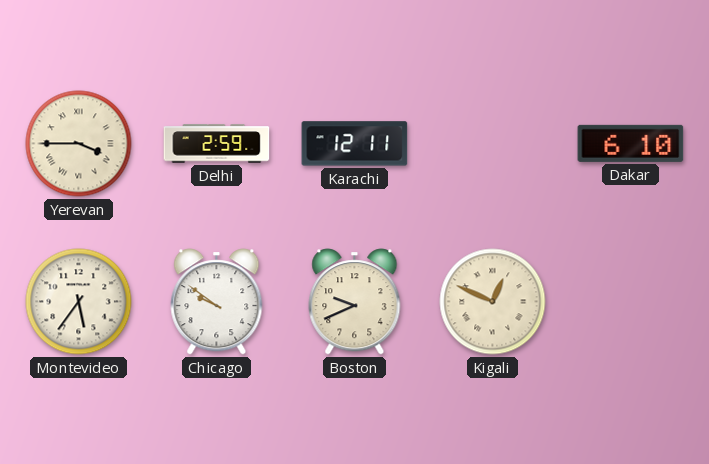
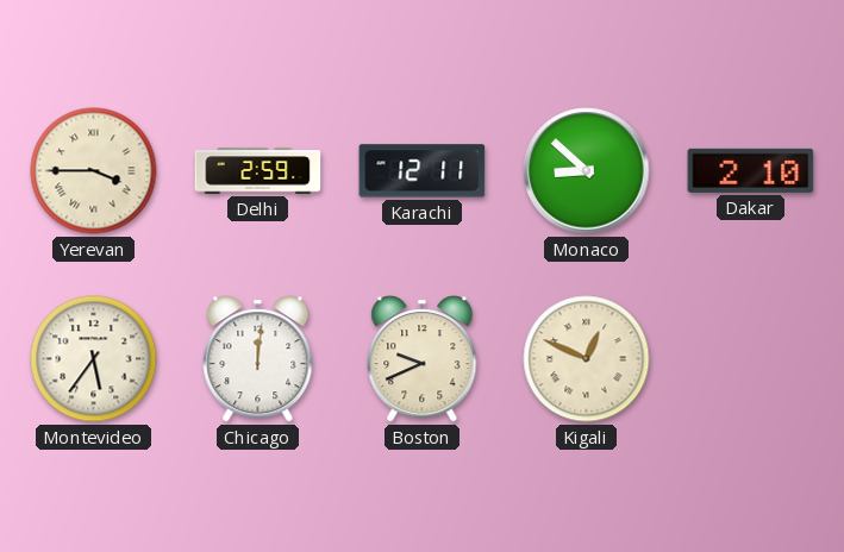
Monaco: none -> 8:52
Dakar: 6:10 -> 2:10
Chicago: 9:51 -> 12:01
